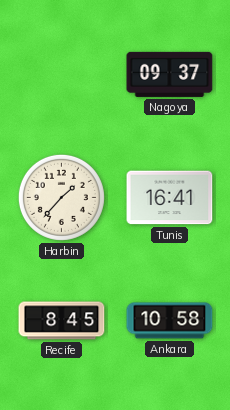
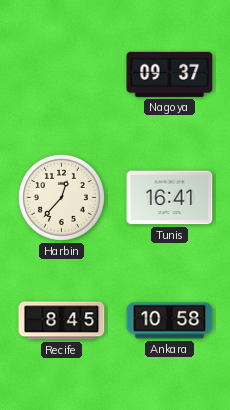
Harbin: 1:37 -> 12:37
